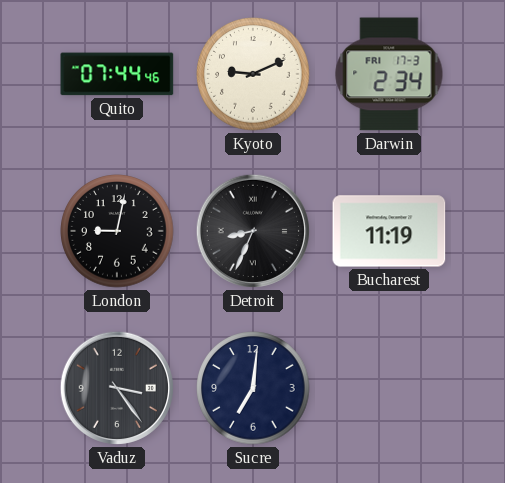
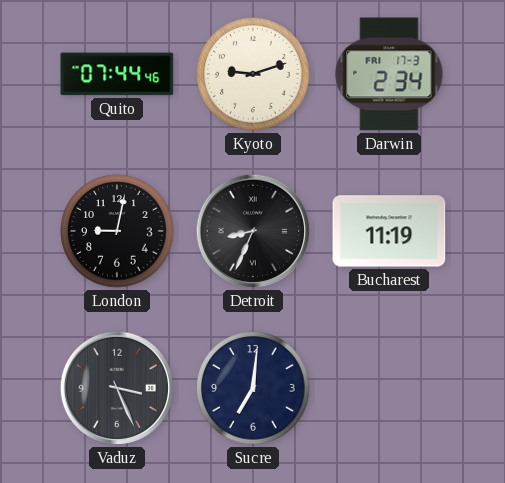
Kyoto: 9:11 -> 9:12
Vaduz: 3:24 -> 3:26
